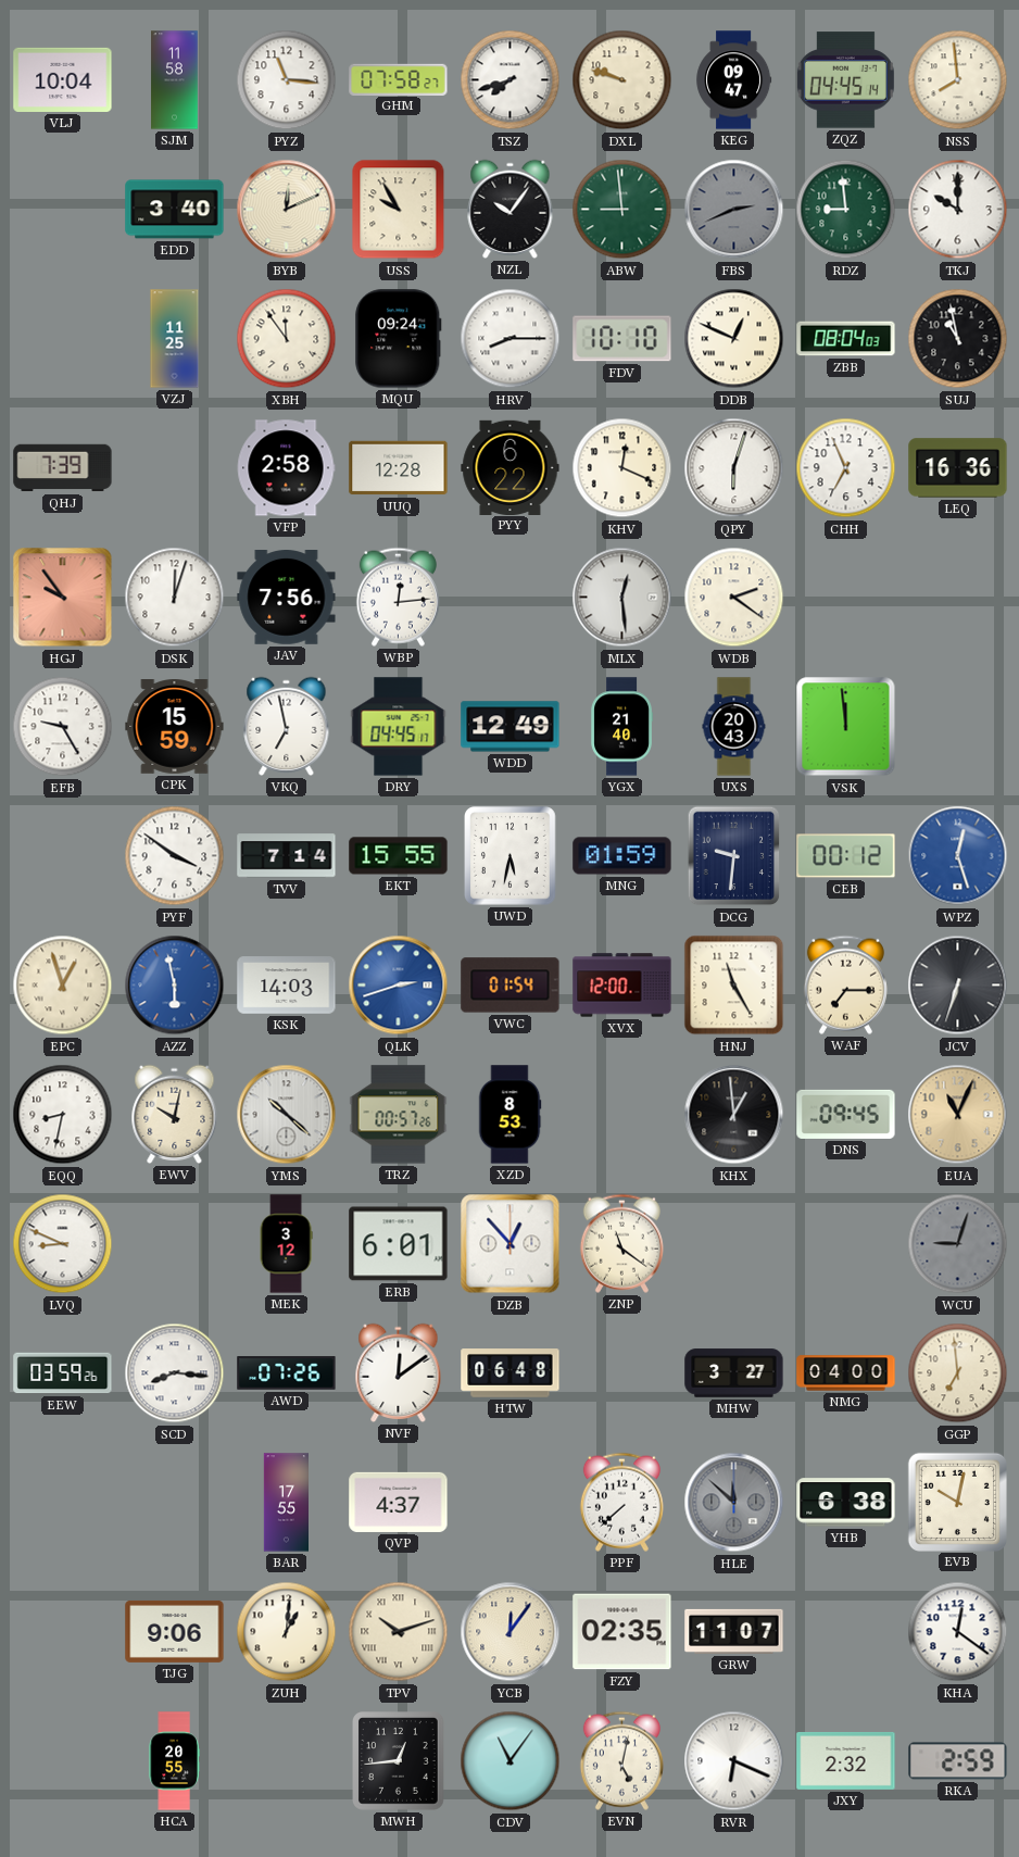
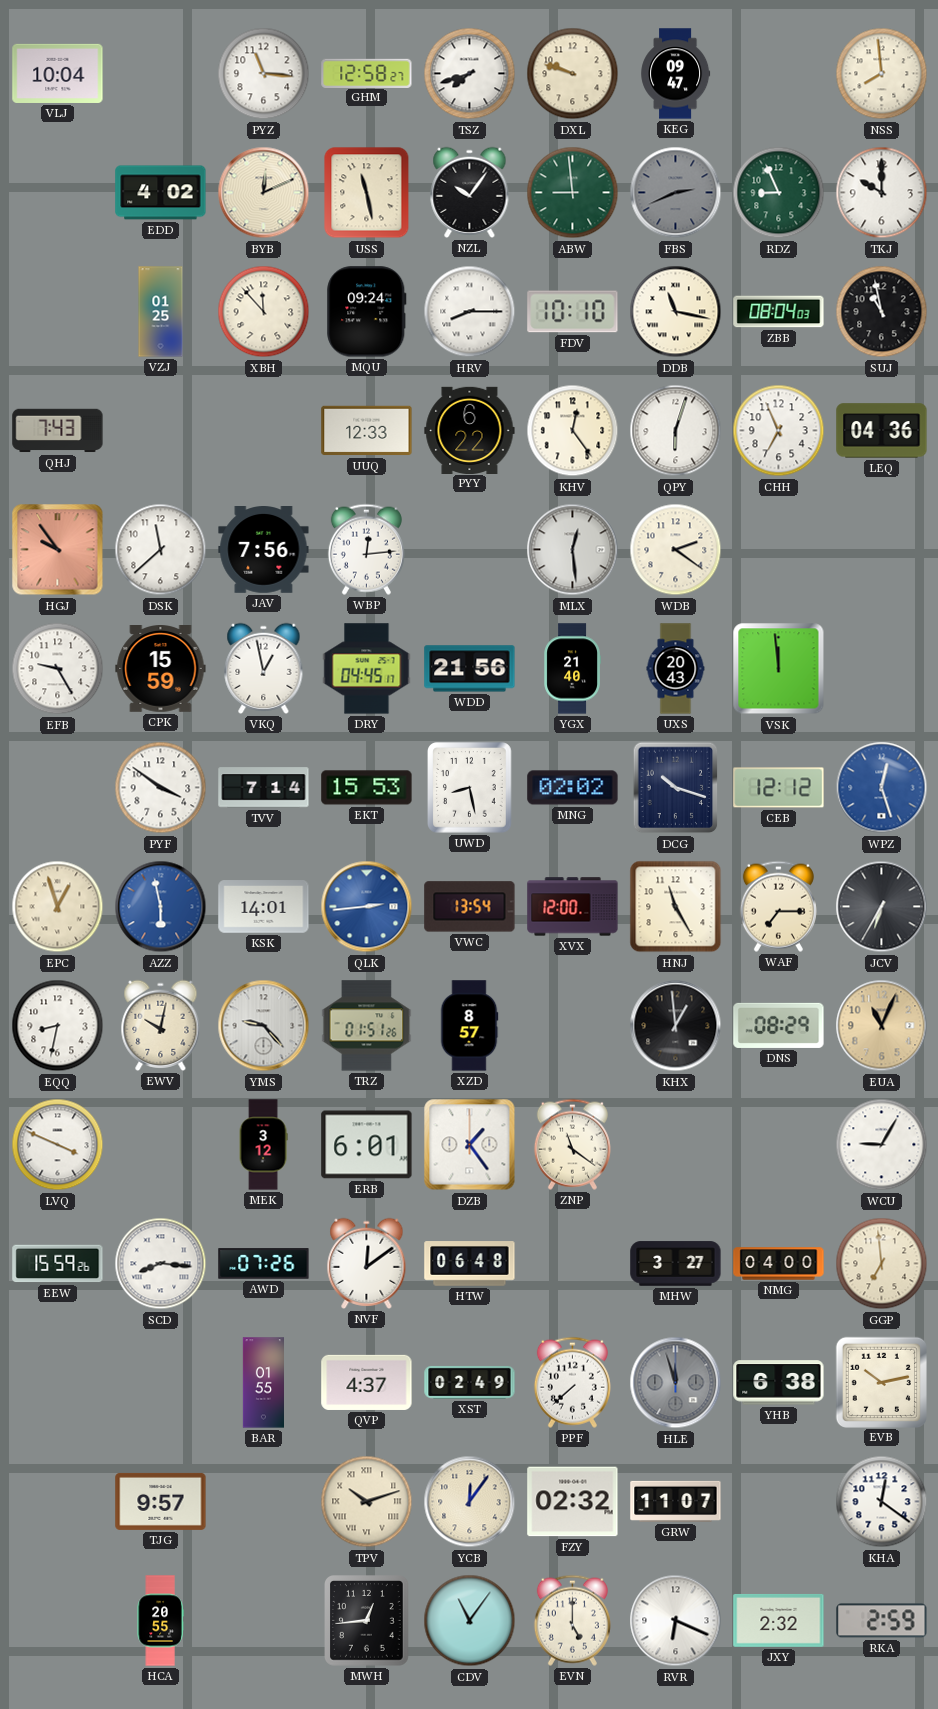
SJM: 11:58 -> none
GHM: 07:58 -> 12:58
ZQZ: 04:45 -> none
EDD: 3:40 -> 4:02
USS: 9:55 -> 11:28
RDZ: 8:59 -> 8:56
VZJ: 11:25 -> 01:25
XBH: 11:54 -> 11:53
DDB: 12:49 -> 11:17
QHJ: 7:39 -> 7:43
VFP: 2:58 -> none
UUQ: 12:28 -> 12:33
KHV: 12:19 -> 12:24
LEQ: 16:36 -> 04:36
DSK: 12:03 -> 11:38
VKQ: 6:58 -> 12:58
WDD: 12:49 -> 21:56
EKT: 15:55 -> 15:53
UWD: 5:32 -> 8:28
MNG: 01:59 -> 02:02
DCG: 9:31 -> 10:18
CEB: 00:12 -> 12:12
KSK: 14:03 -> 14:01
QLK: 2:42 -> 2:44
VWC: 01:54 -> 13:54
JCV: 6:33 -> 6:35
YMS: 10:22 -> 9:23
TRZ: 00:57 -> 01:51
XZD: 8:53 -> 8:57
DNS: 09:45 -> 08:29
LVQ: 8:49 -> 3:49
DZB: 12:53 -> 1:24
WCU: 9:03 -> 9:05
WCU dial: grey -> white
EEW: 03:59 -> 15:59
BAR: 17:55 -> 01:55
XST: none -> 02:49
HLE: 11:52 -> 11:57
EVB: 10:02 -> 10:13
TJG: 9:06 -> 9:57
ZUH: 1:01 -> none
FZY: 02:35 -> 02:32
EVN: 5:02 -> 5:00
